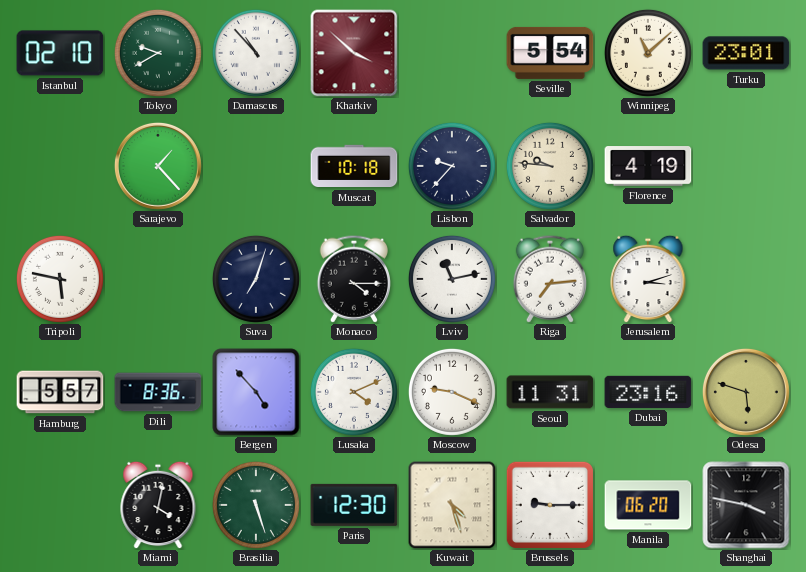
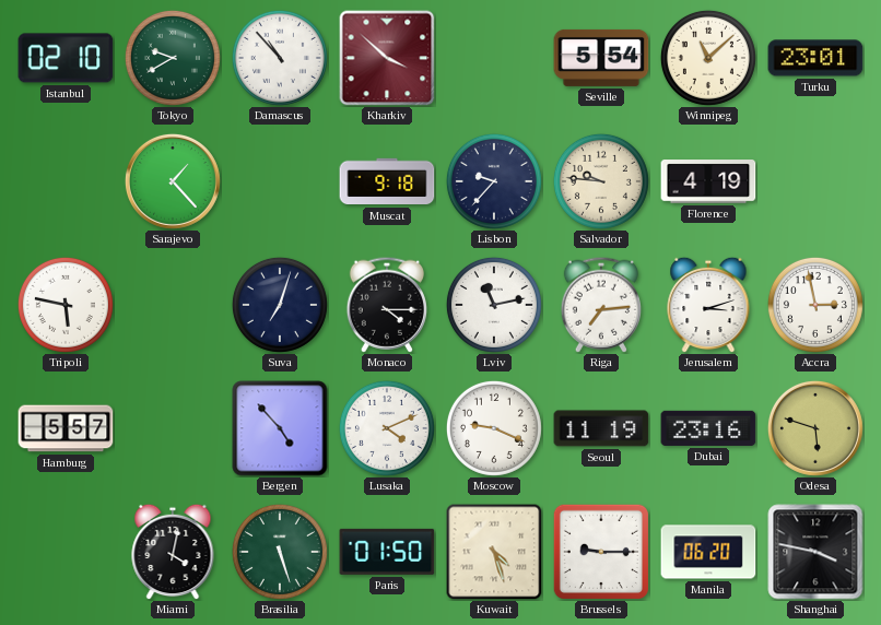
Muscat: 10:18 -> 9:18
Accra: none -> 2:58
Dili: 8:36 -> none
Seoul: 11:31 -> 11:19
Paris: 12:30 -> 01:50
